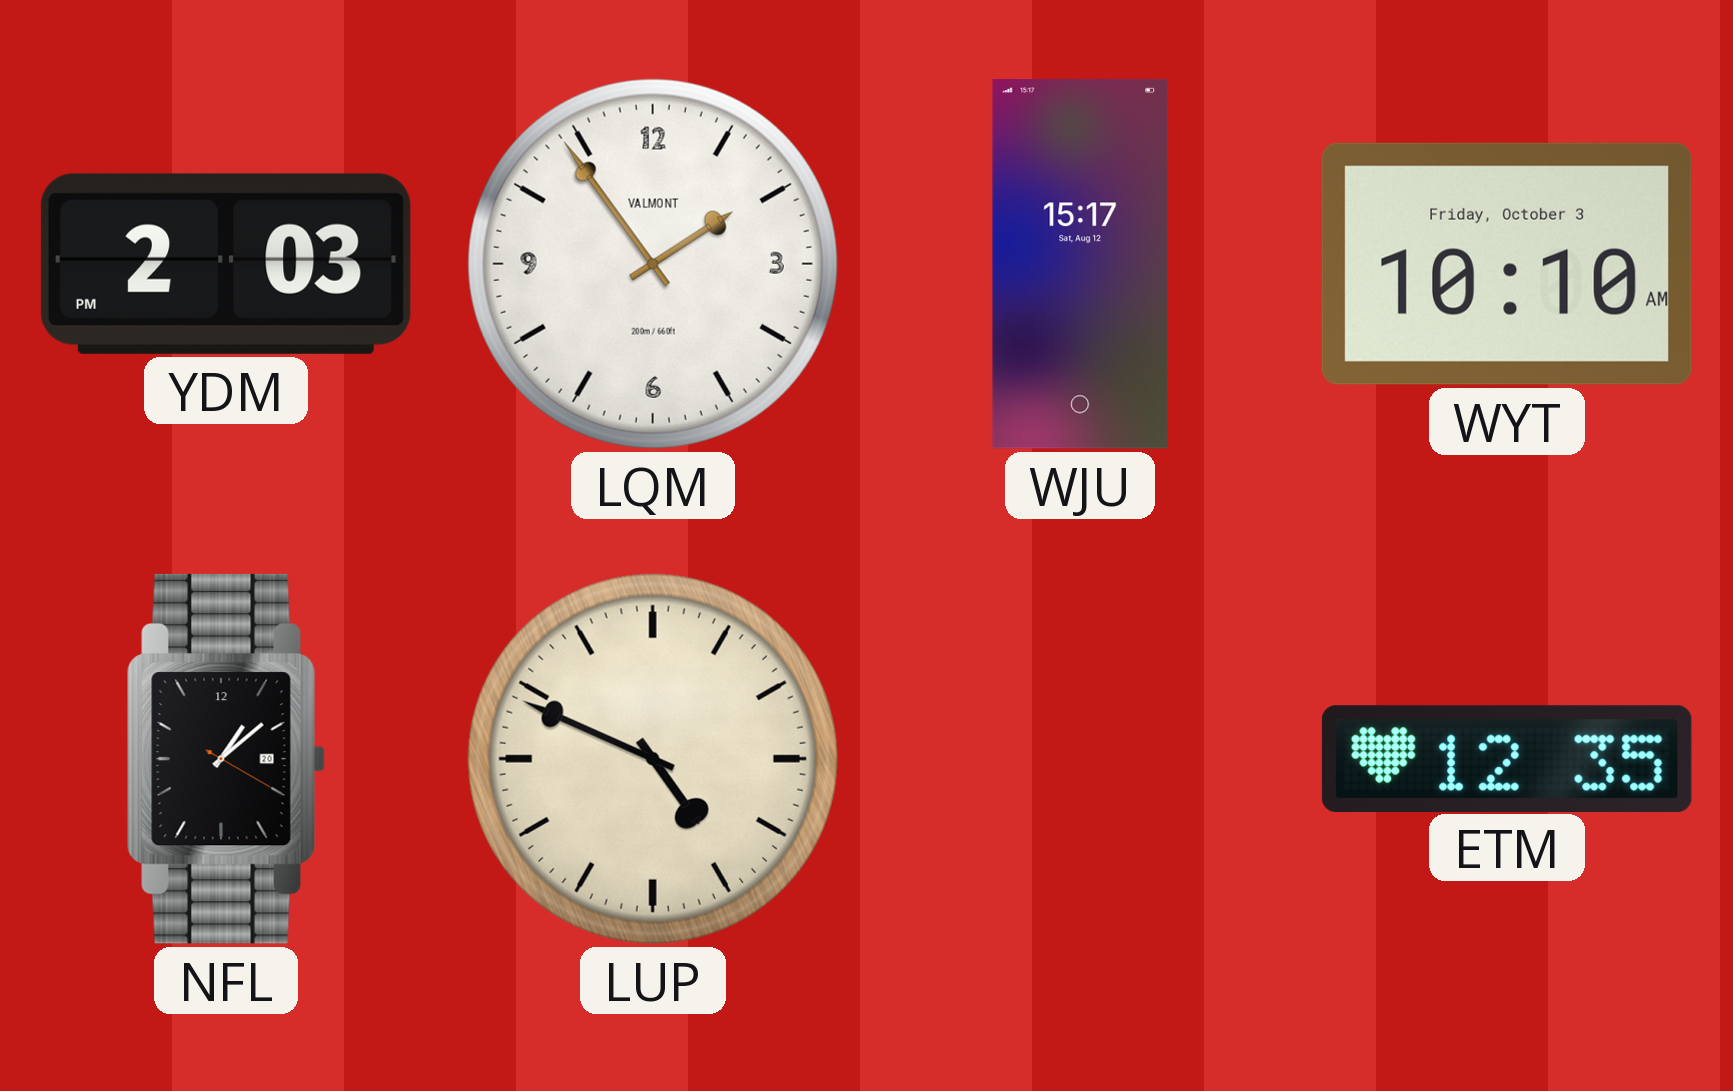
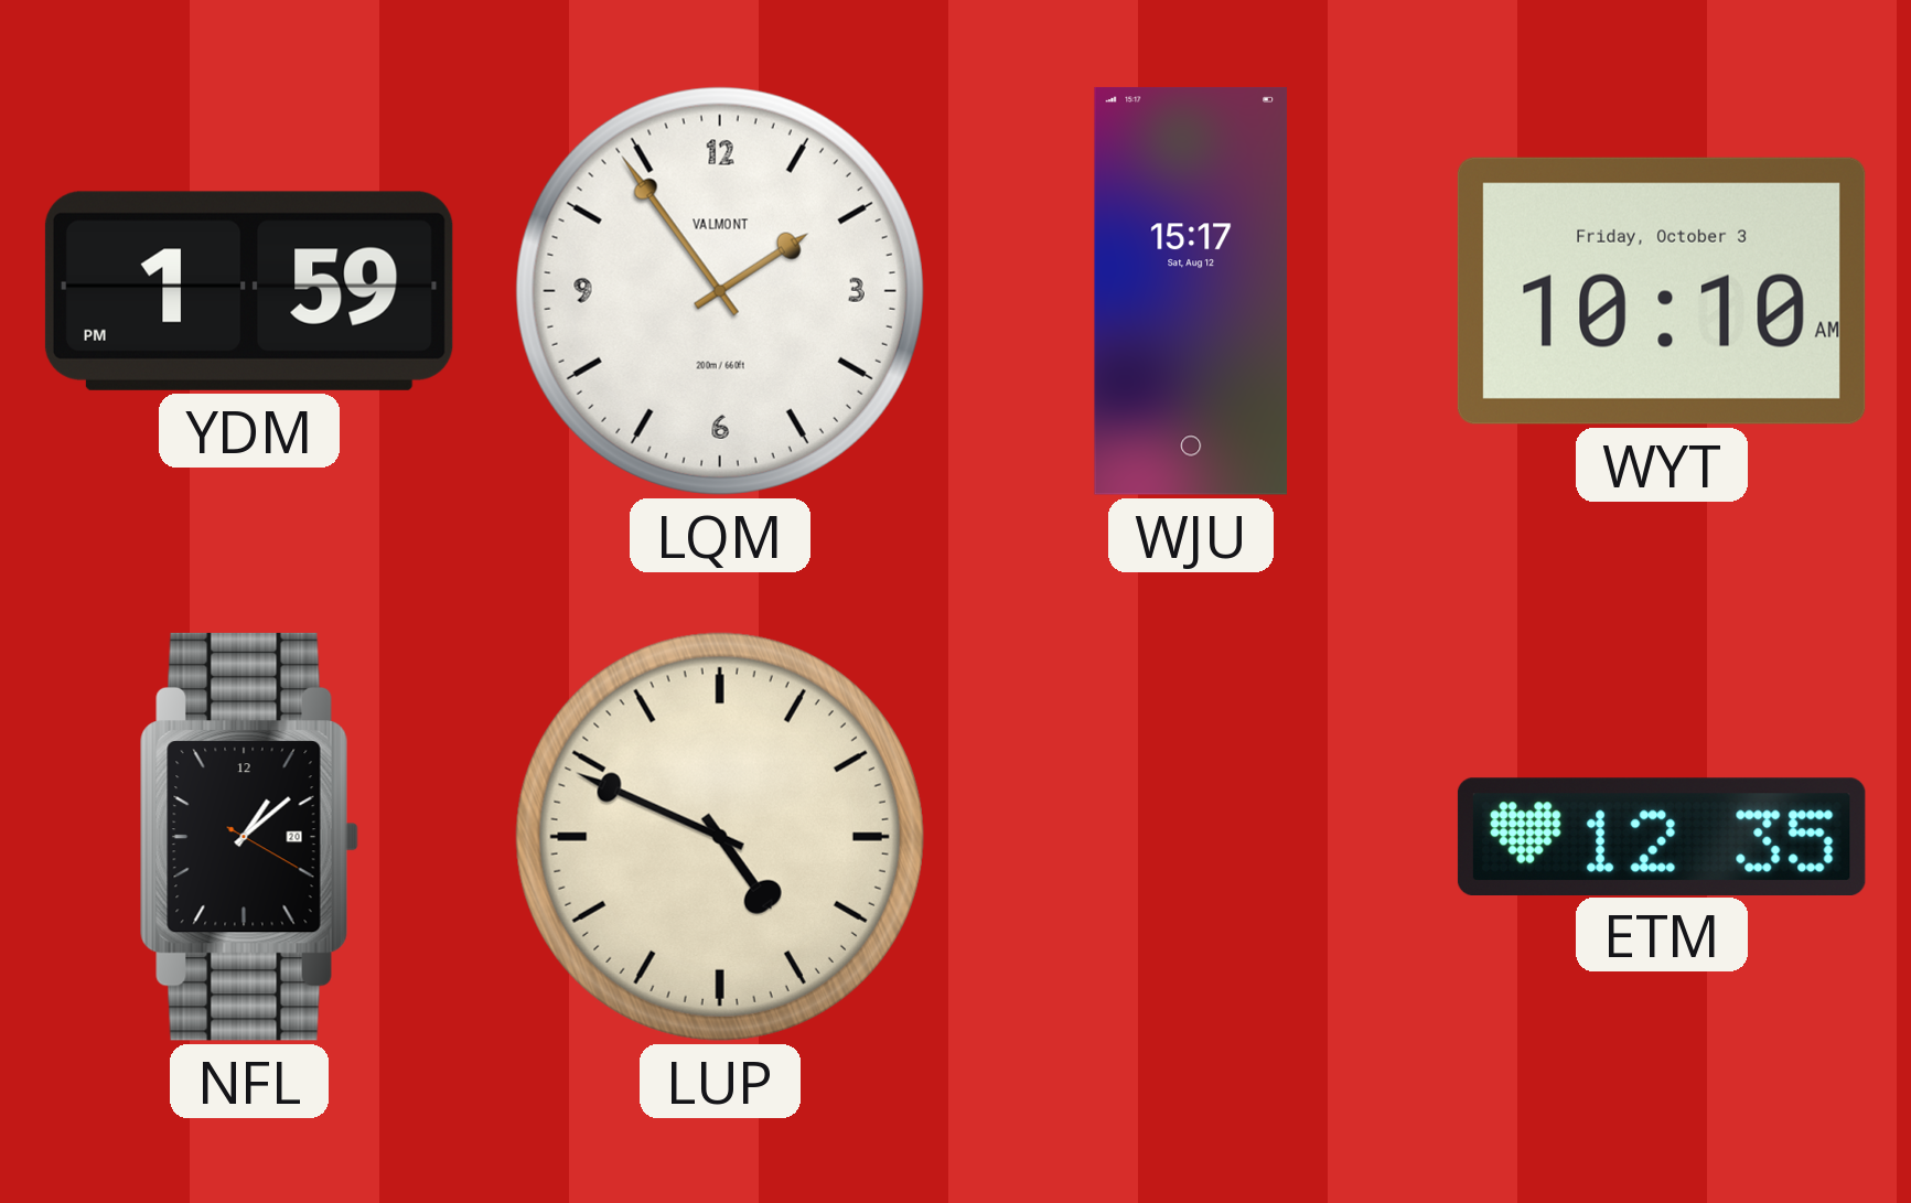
YDM: 2:03 -> 1:59
